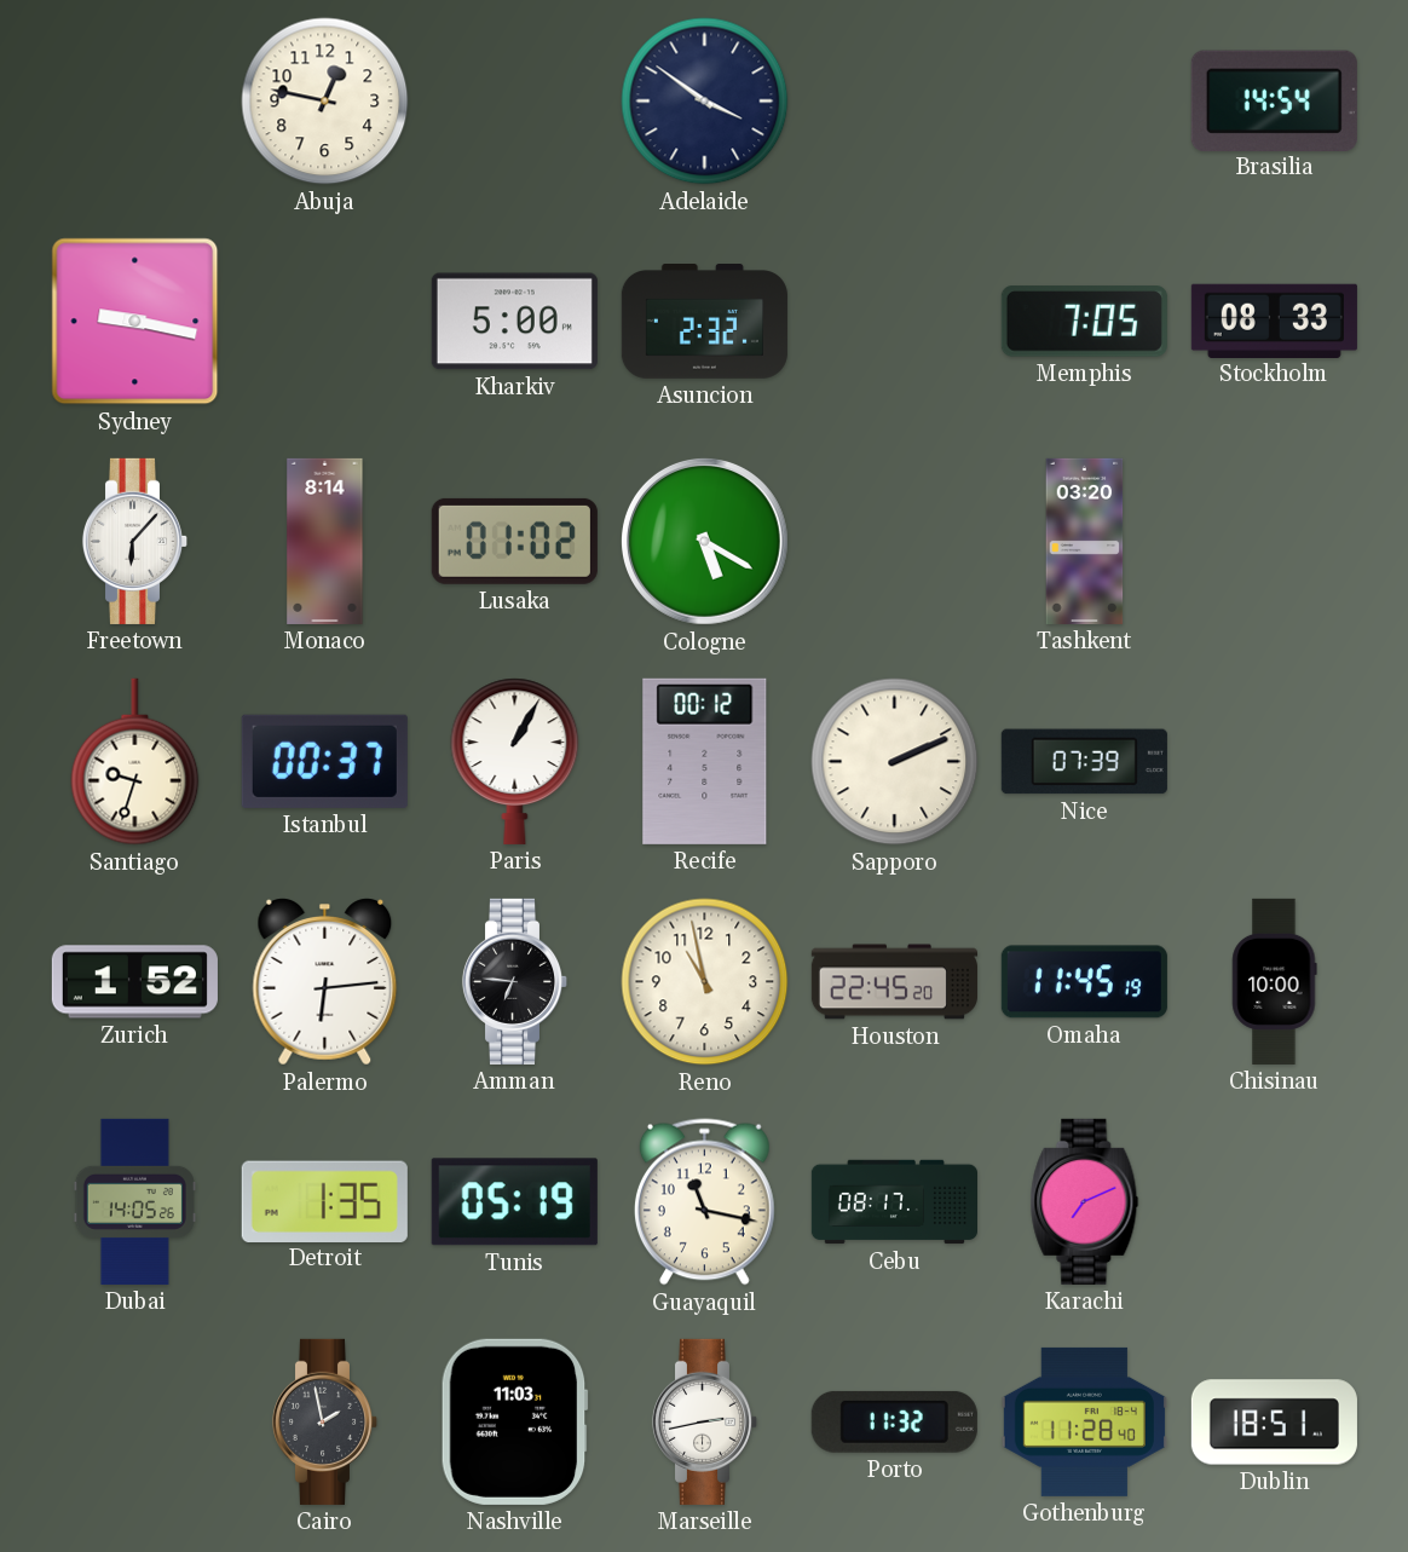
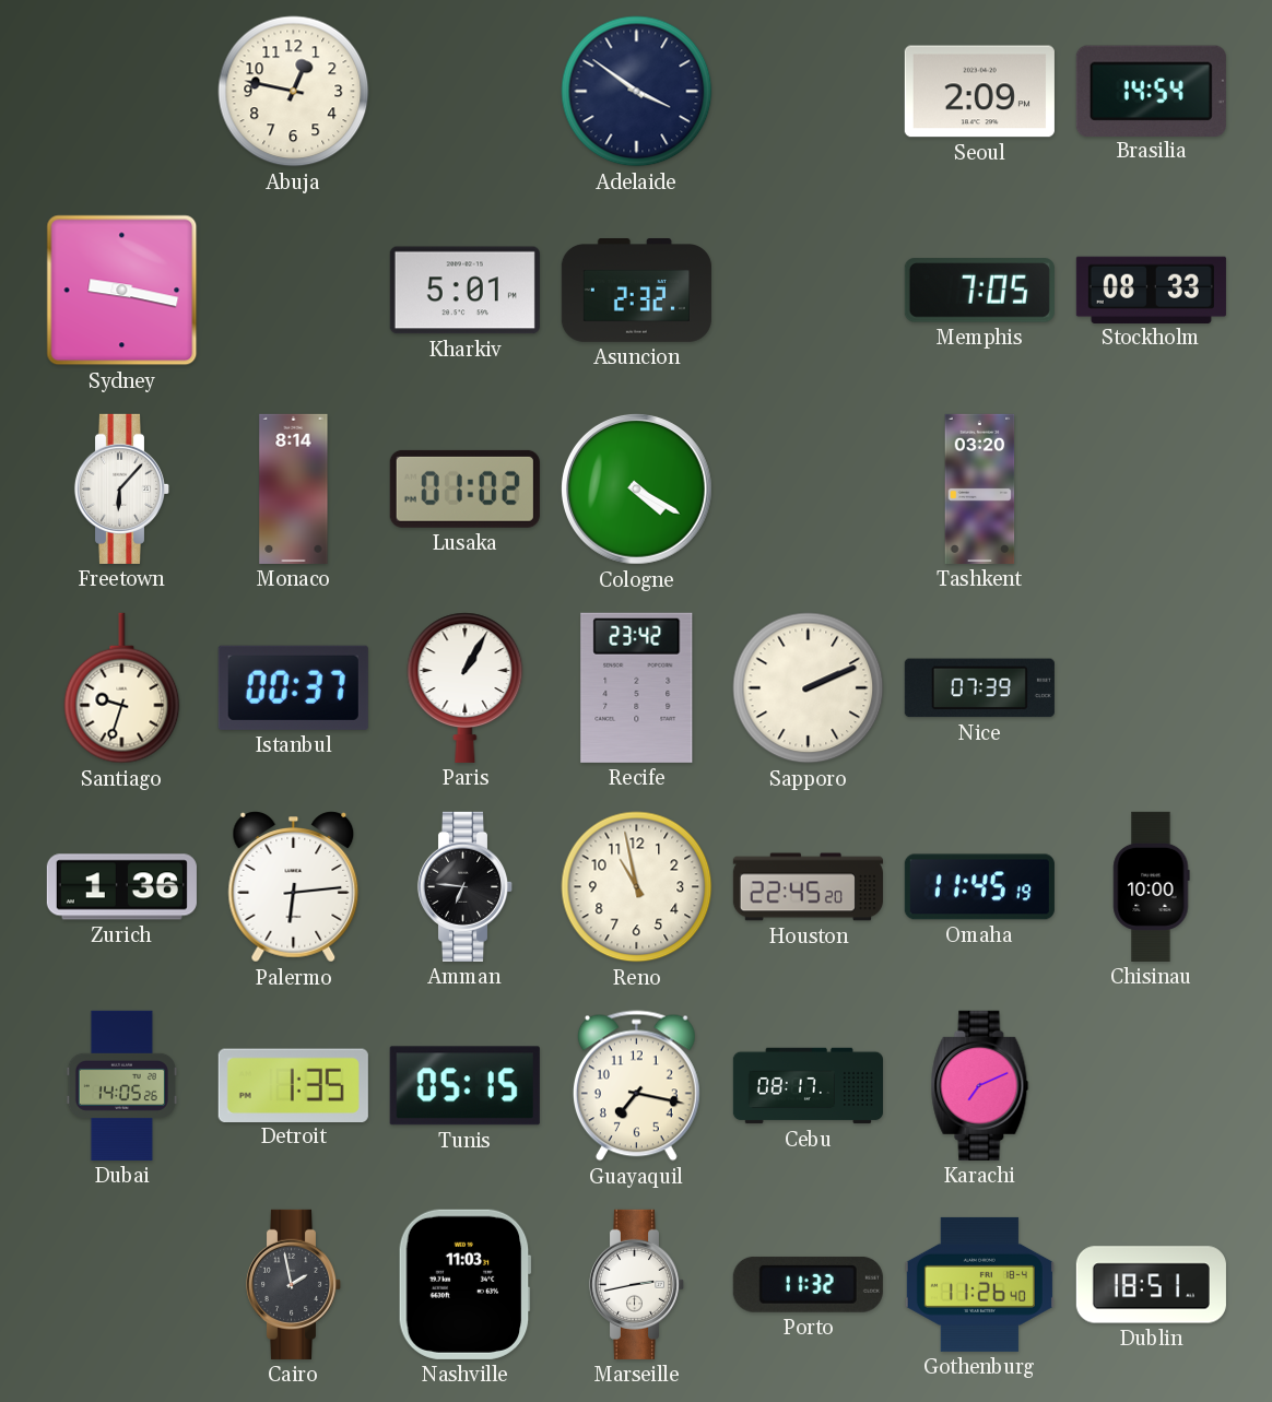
Seoul: none -> 2:09
Kharkiv: 5:00 -> 5:01
Cologne: 5:20 -> 4:20
Recife: 00:12 -> 23:42
Zurich: 1:52 -> 1:36
Tunis: 05:19 -> 05:15
Guayaquil: 11:17 -> 7:17
Gothenburg: 11:28 -> 11:26
